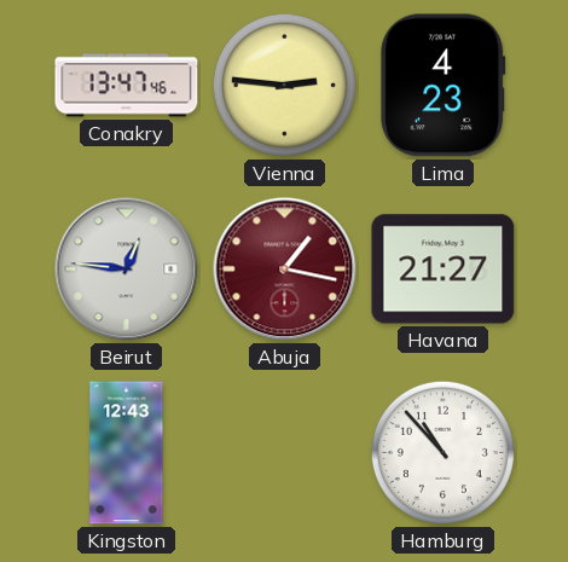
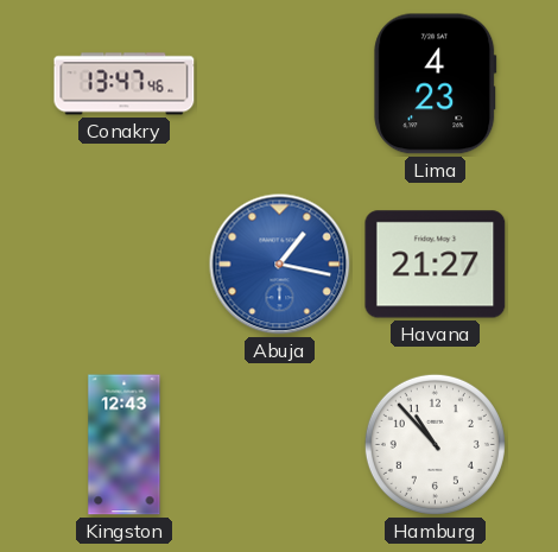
Vienna: 2:46 -> none
Beirut: 12:46 -> none
Abuja dial: burgundy -> blue
